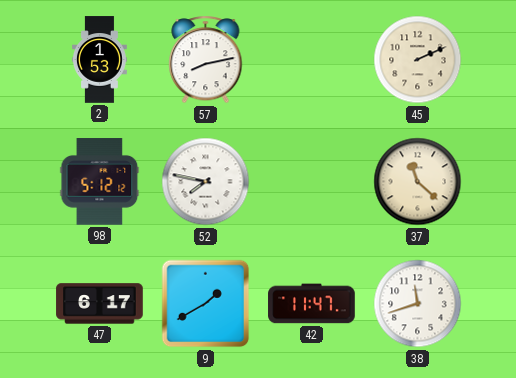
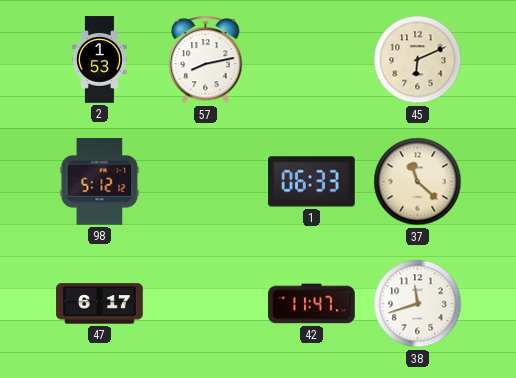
45: 2:11 -> 6:11
52: 7:47 -> none
1: none -> 06:33
9: 1:40 -> none
